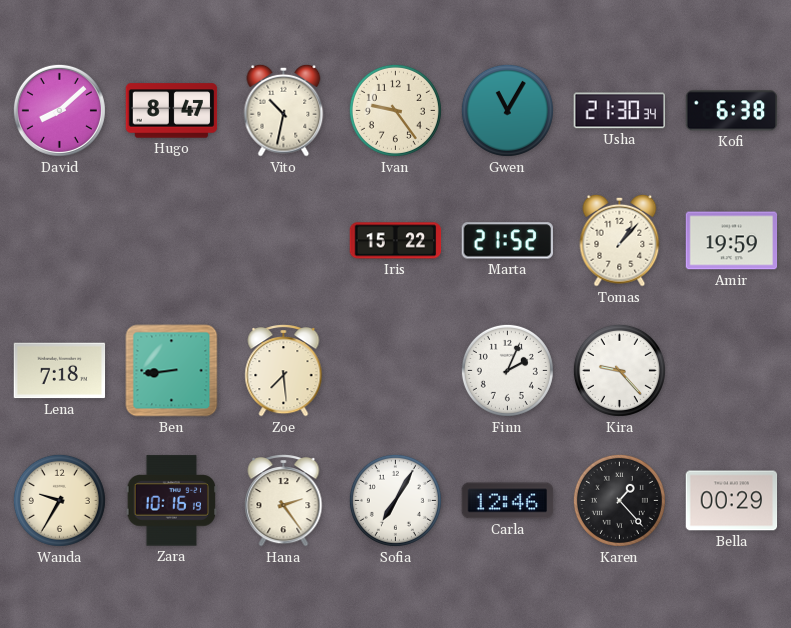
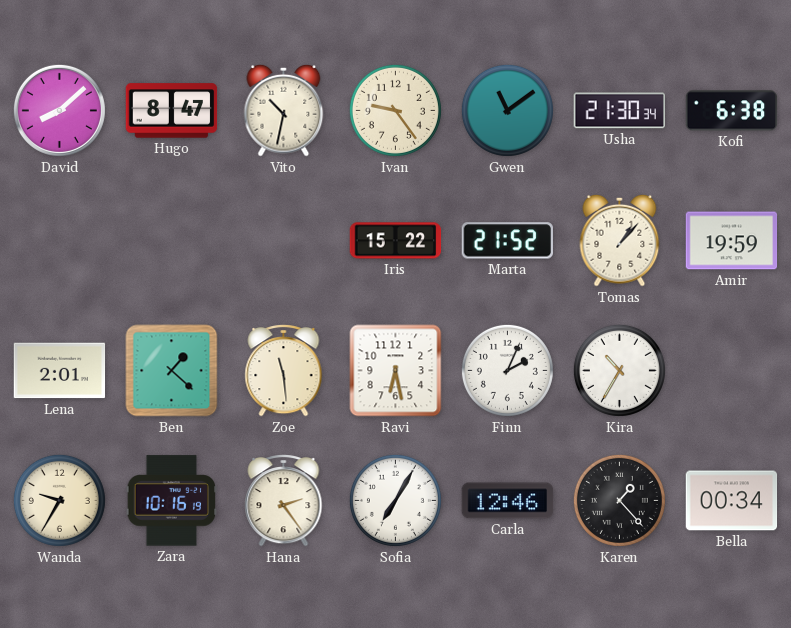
Gwen: 11:05 -> 11:09
Lena: 7:18 -> 2:01
Ben: 8:44 -> 1:22
Zoe: 7:29 -> 11:29
Ravi: none -> 6:28
Kira: 9:23 -> 10:35
Bella: 00:29 -> 00:34
